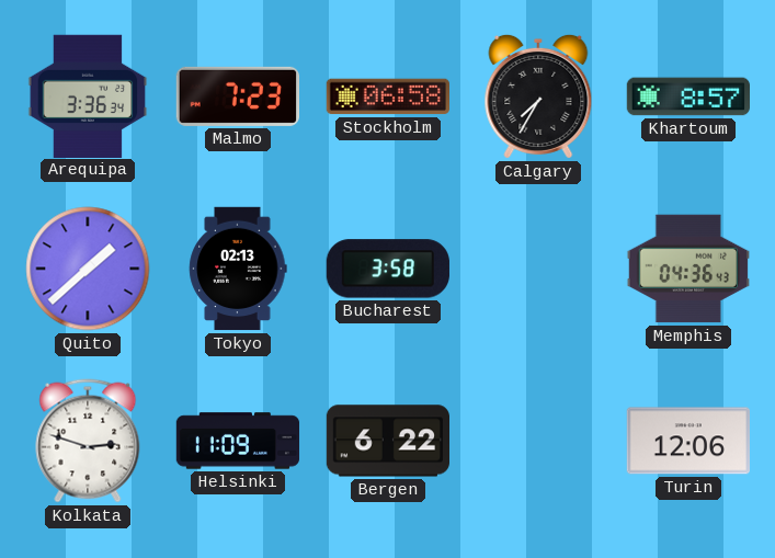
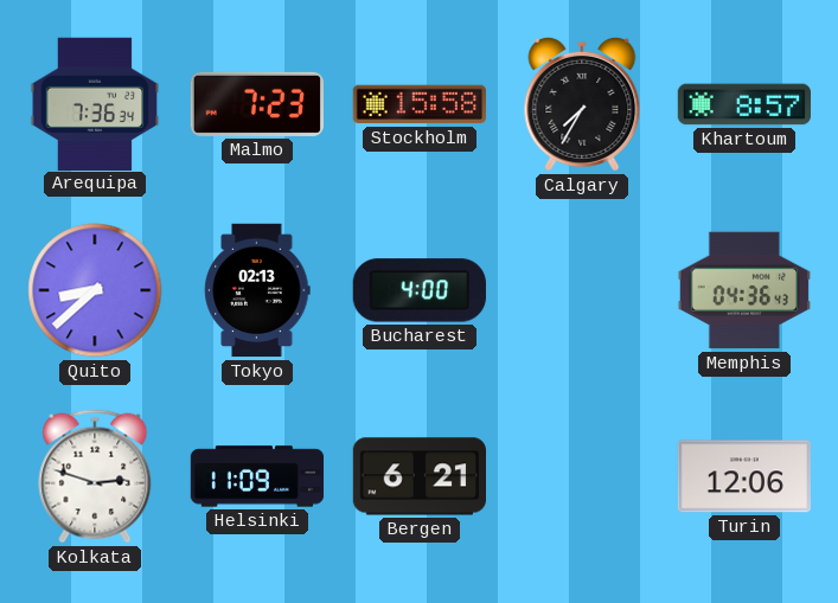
Arequipa: 3:36 -> 7:36
Stockholm: 06:58 -> 15:58
Quito: 1:38 -> 8:38
Bucharest: 3:58 -> 4:00
Bergen: 6:22 -> 6:21
